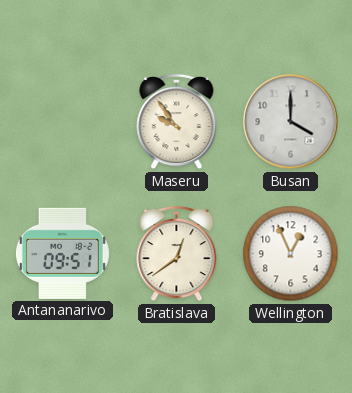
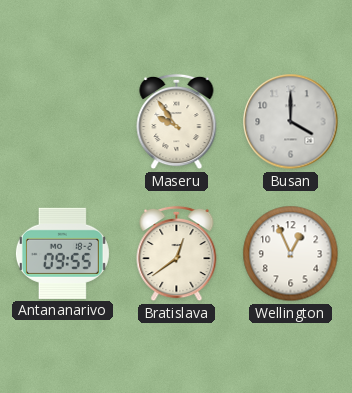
Antananarivo: 09:51 -> 09:55
